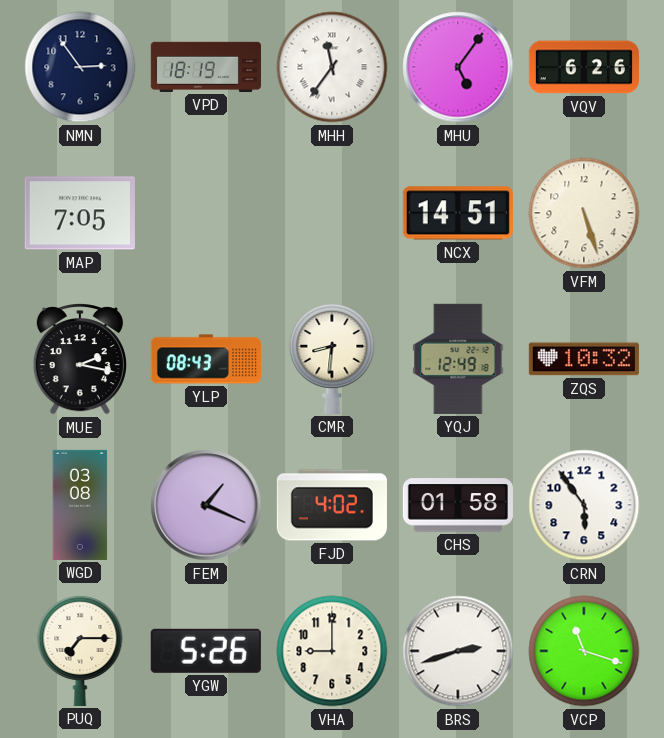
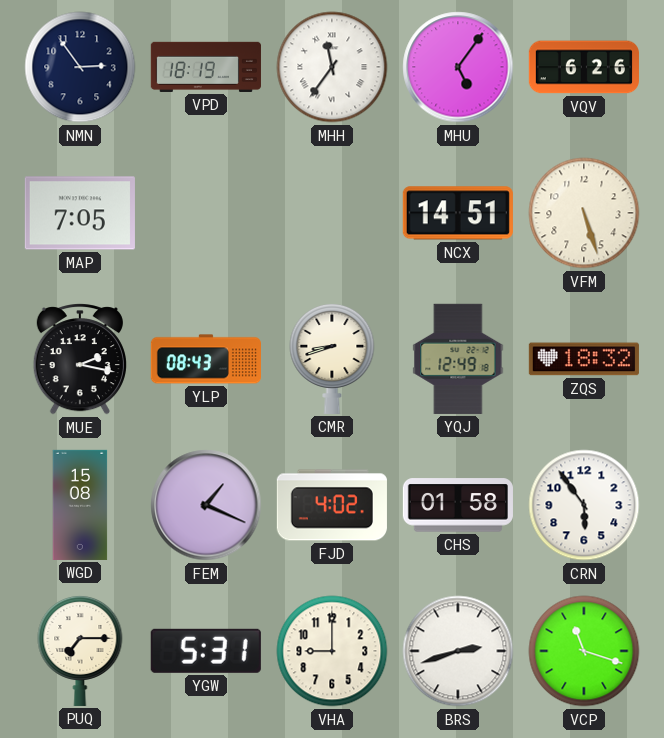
CMR: 8:31 -> 8:42
ZQS: 10:32 -> 18:32
WGD: 03:08 -> 15:08
YGW: 5:26 -> 5:31
